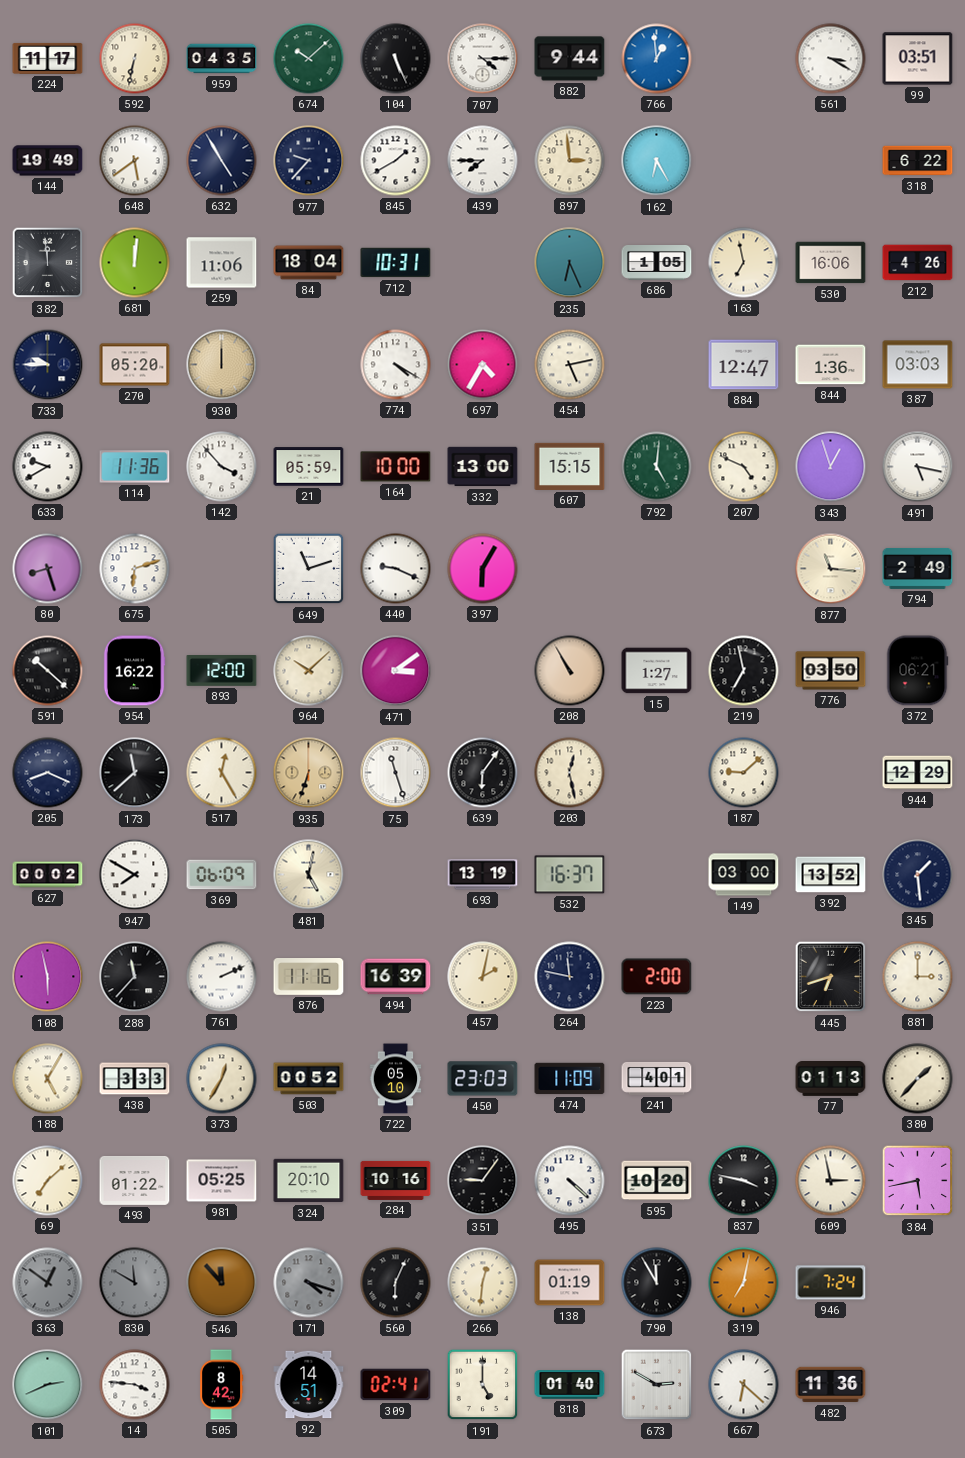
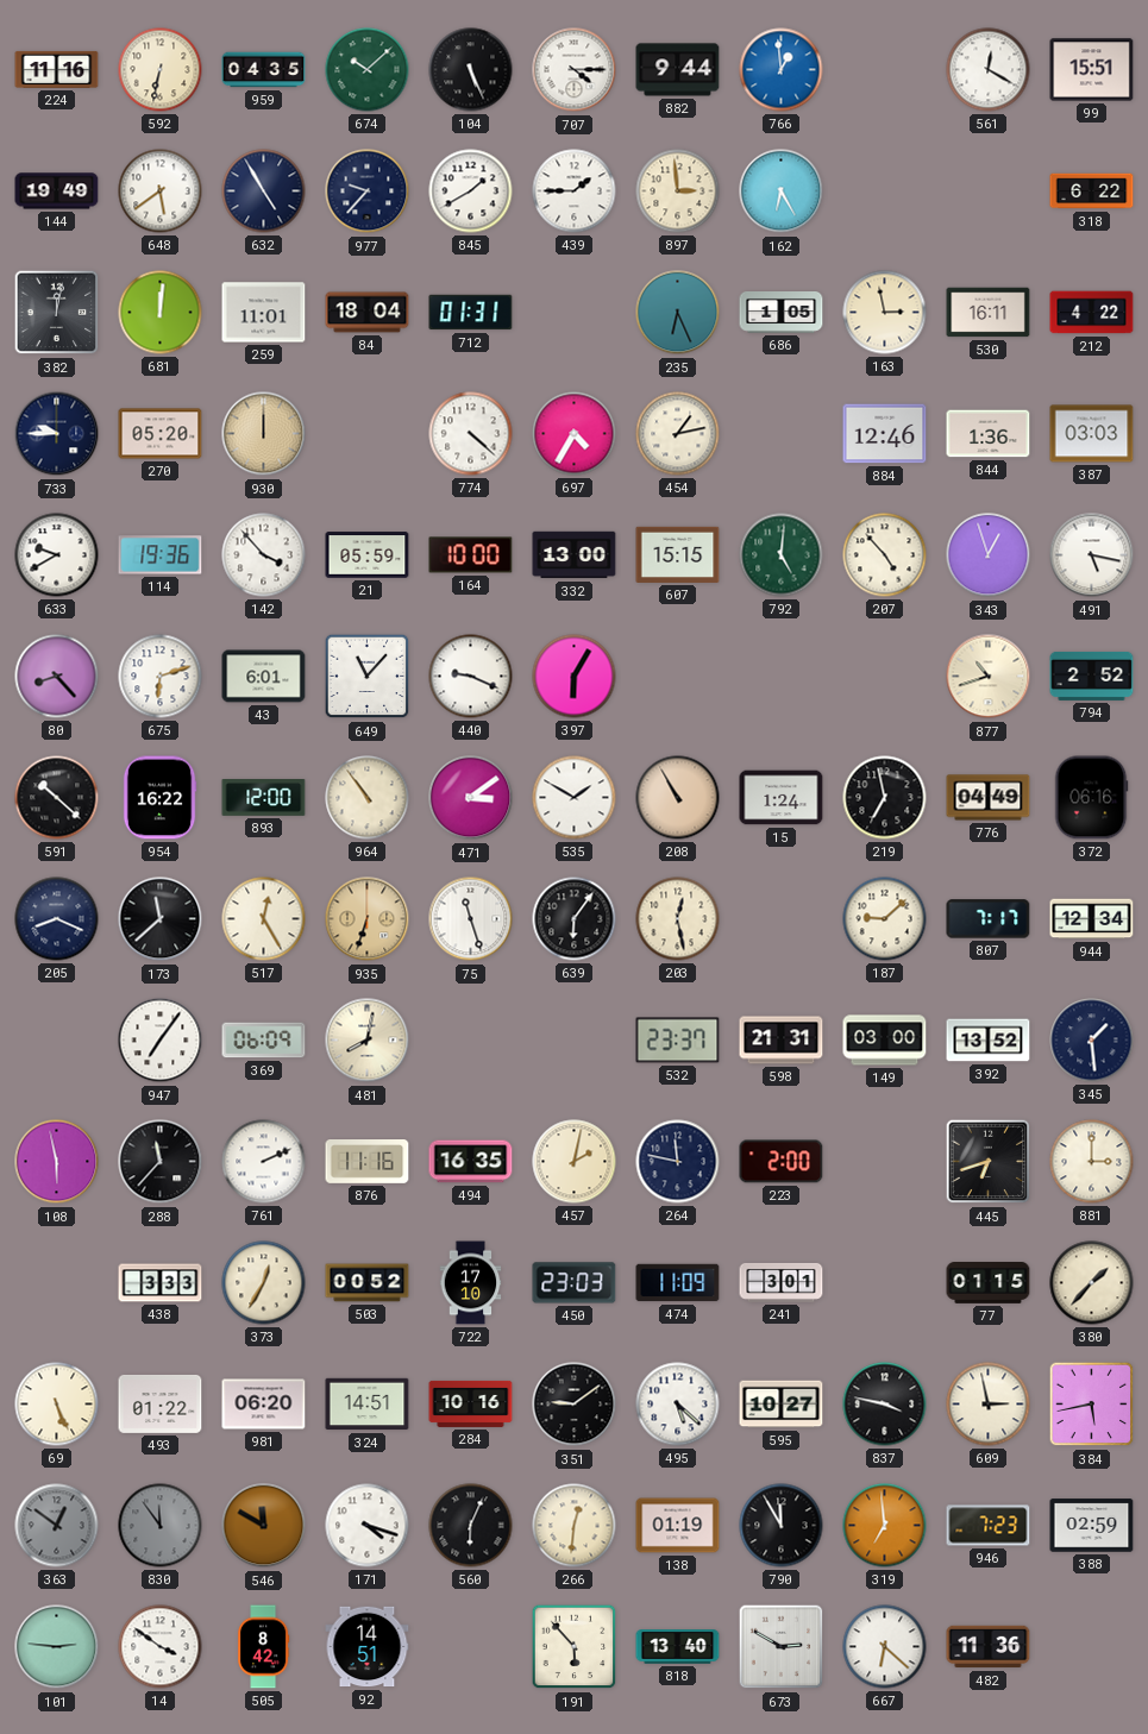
224: 11:17 -> 11:16
561: 3:20 -> 12:20
99: 03:51 -> 15:51
439: 7:45 -> 1:45
382: 11:59 -> 12:02
259: 11:06 -> 11:01
712: 10:31 -> 01:31
163: 6:58 -> 2:58
530: 16:06 -> 16:11
212: 4:26 -> 4:22
774: 4:20 -> 4:22
454: 5:13 -> 1:13
884: 12:47 -> 12:46
114: 11:36 -> 19:36
207: 4:49 -> 4:53
80: 8:27 -> 8:23
43: none -> 6:01
649: 11:12 -> 11:07
877: 11:16 -> 10:42
794: 2:49 -> 2:52
964: 10:08 -> 10:54
535: none -> 1:50
15: 1:27 -> 1:24
776: 03:50 -> 04:49
372: 06:21 -> 06:16
807: none -> 7:17
944: 12:29 -> 12:34
627: 00:02 -> none
947: 7:50 -> 7:06
481: 5:02 -> 8:02
693: 13:19 -> none
532: 16:37 -> 23:37
598: none -> 21:31
494: 16:39 -> 16:35
188: 5:05 -> none
722: 05:10 -> 17:10
241: 4:01 -> 3:01
77: 01:13 -> 01:15
69: 7:08 -> 5:26
981: 05:25 -> 06:20
324: 20:10 -> 14:51
351: 9:06 -> 9:09
495: 4:22 -> 5:22
595: 10:20 -> 10:27
830: 11:50 -> 11:54
546: 11:53 -> 11:50
171 dial: grey -> white
319: 7:02 -> 6:59
946: 7:24 -> 7:23
388: none -> 02:59
101: 2:41 -> 2:46
14: 3:46 -> 3:51
309: 02:41 -> none
191: 5:00 -> 5:53
818: 01:40 -> 13:40
